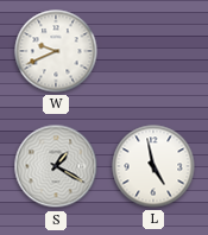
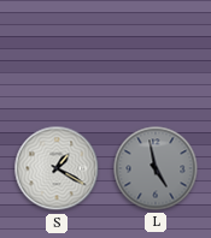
W: 9:41 -> none
L dial: white -> grey
